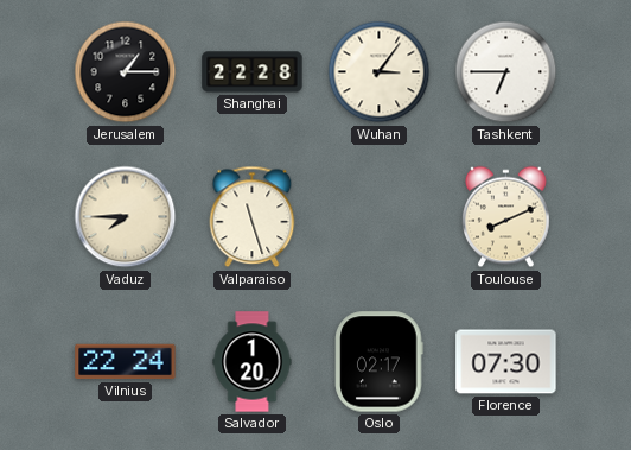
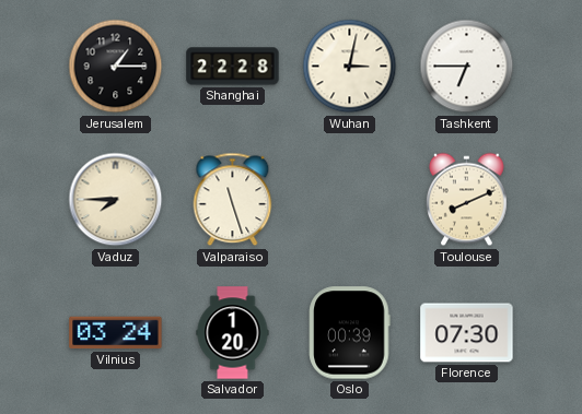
Wuhan: 3:06 -> 3:02
Vilnius: 22:24 -> 03:24
Oslo: 02:17 -> 00:39
